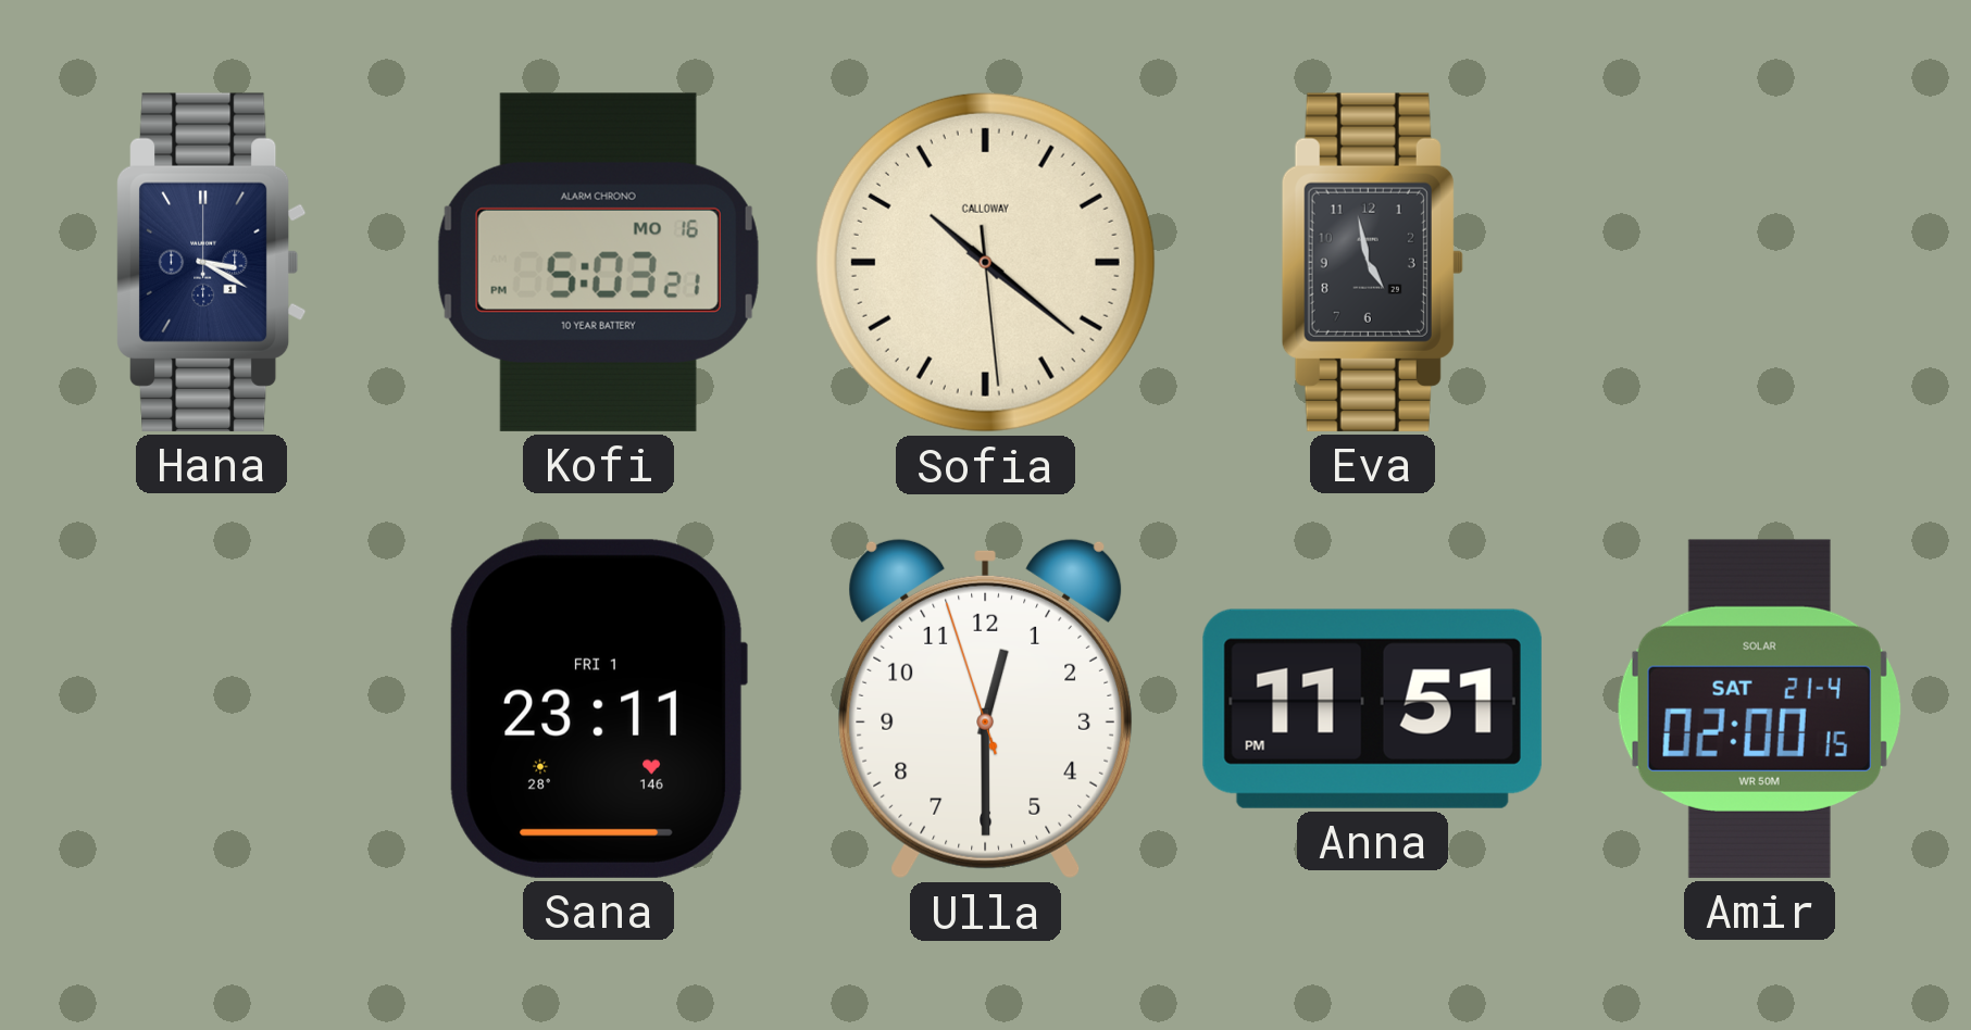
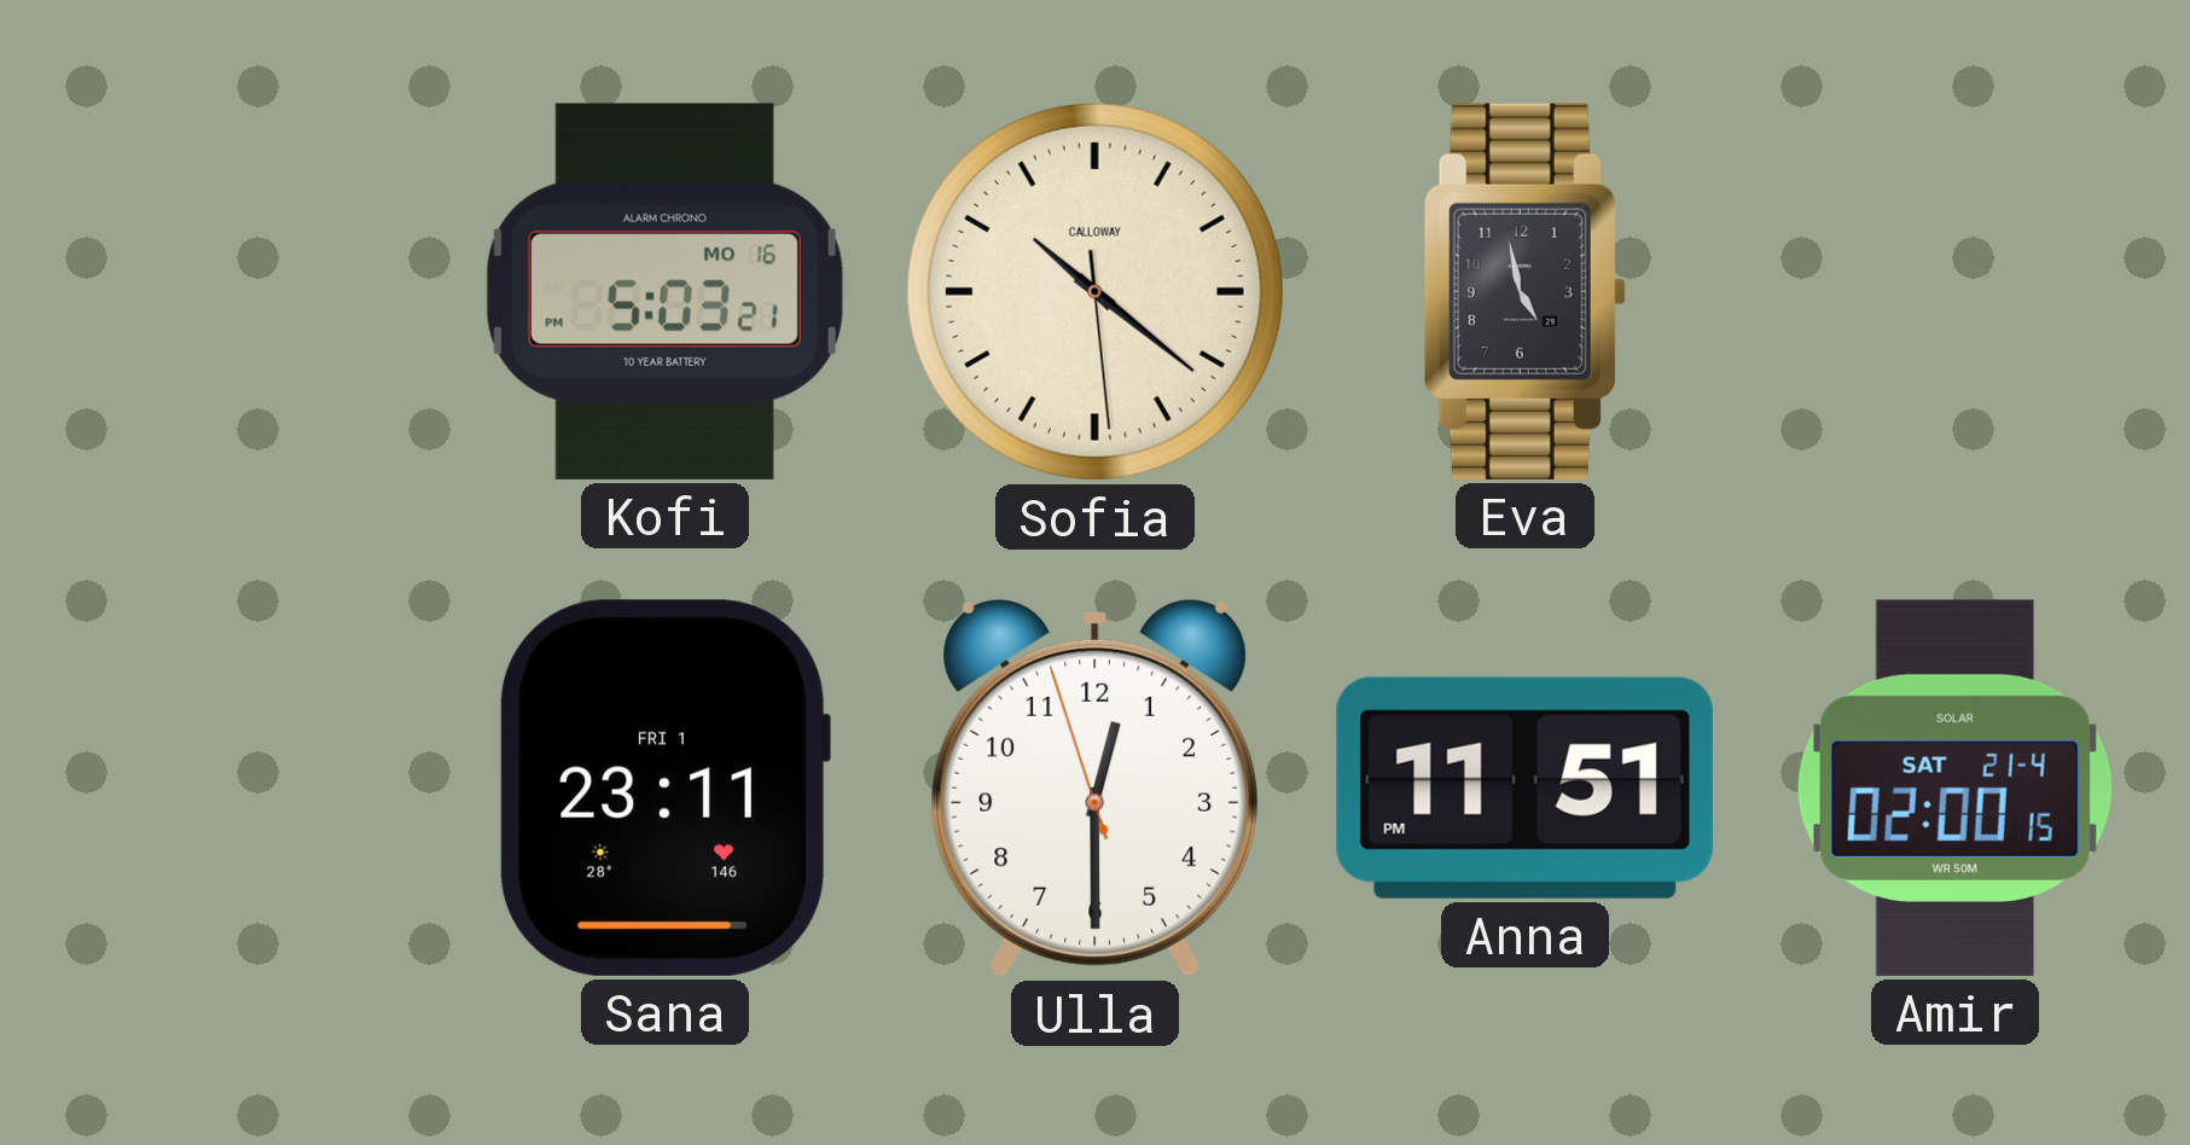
Hana: 3:20 -> none
